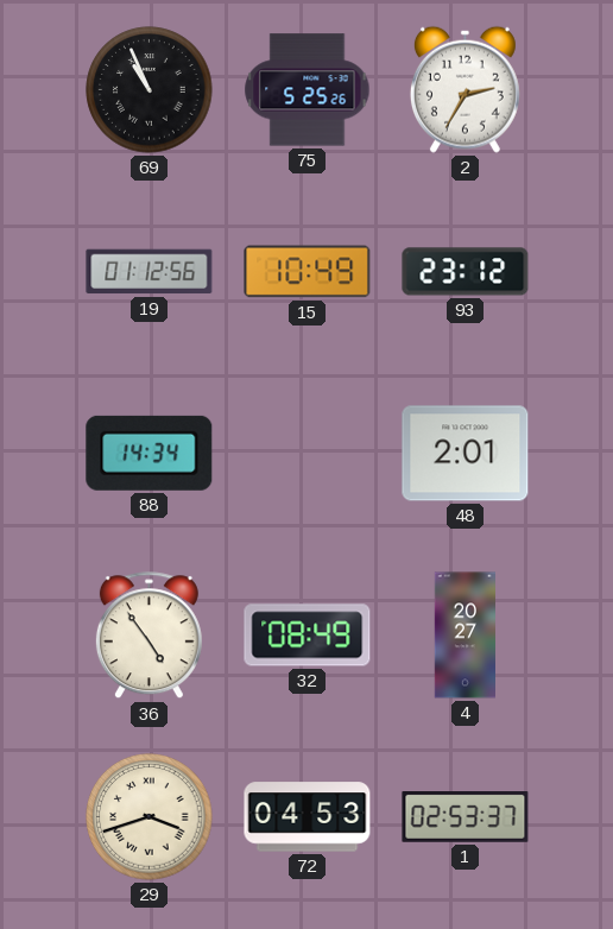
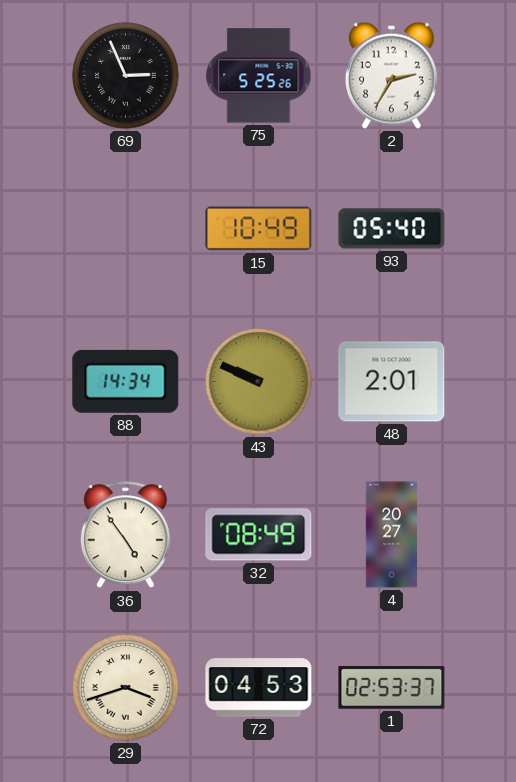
69: 10:56 -> 2:56
19: 01:12 -> none
93: 23:12 -> 05:40
43: none -> 9:49
